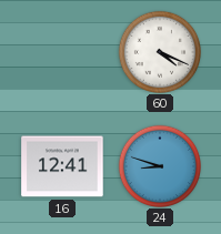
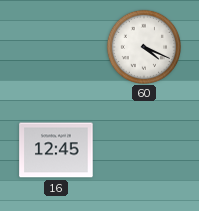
16: 12:41 -> 12:45
24: 8:48 -> none
